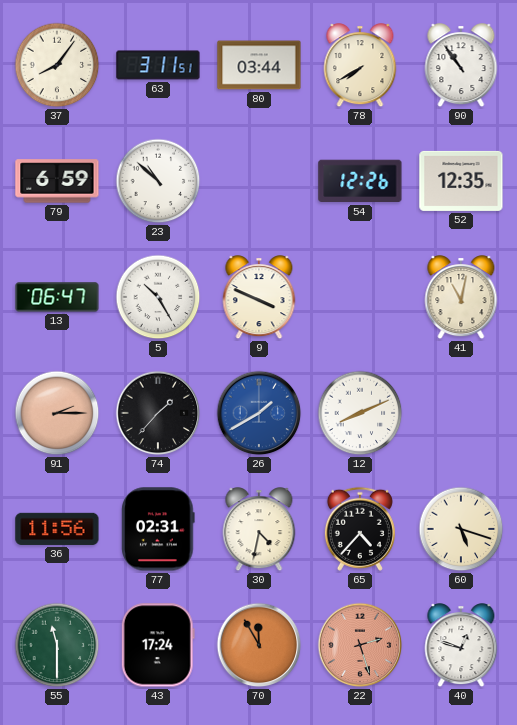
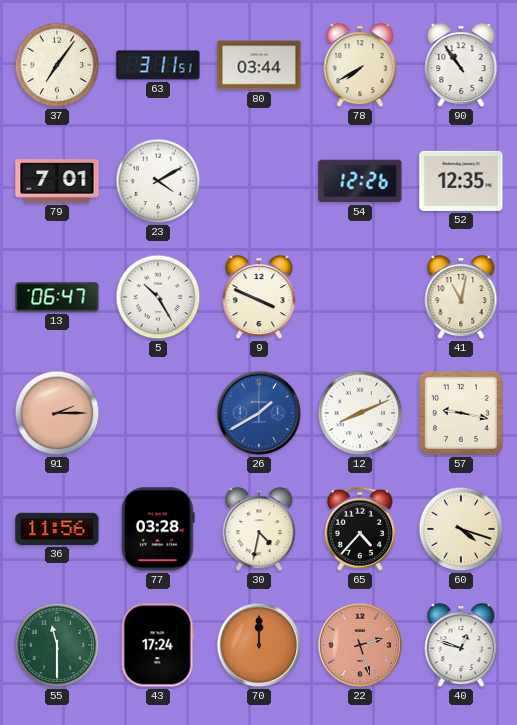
37: 8:06 -> 7:06
79: 6:59 -> 7:01
23: 10:52 -> 4:10
74: 1:37 -> none
57: none -> 9:17
77: 02:31 -> 03:28
60: 5:18 -> 4:18
70: 11:55 -> 12:00
